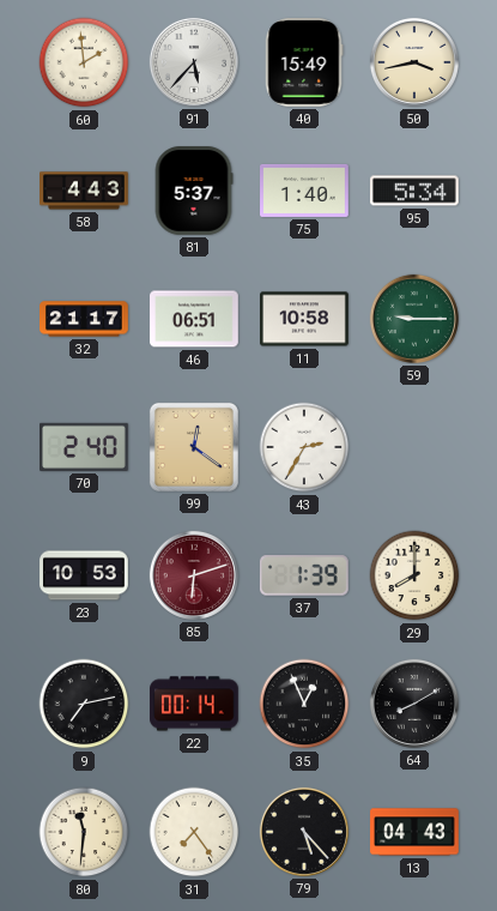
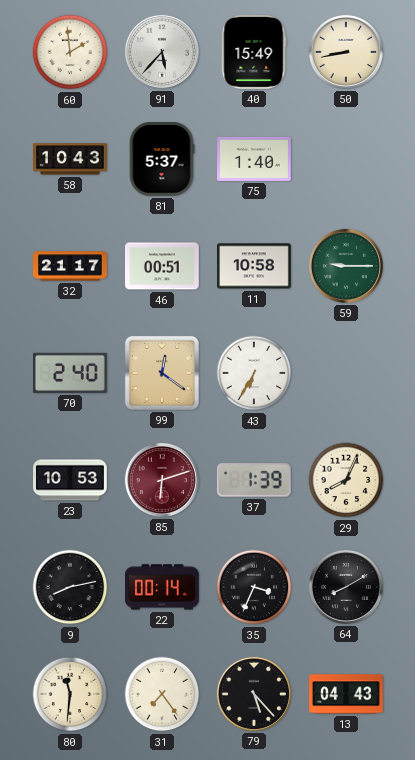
50: 3:43 -> 8:43
58: 4:43 -> 10:43
95: 5:34 -> none
46: 06:51 -> 00:51
43: 2:35 -> 6:35
29: 8:00 -> 8:04
9: 7:13 -> 8:13
35: 12:56 -> 3:34
